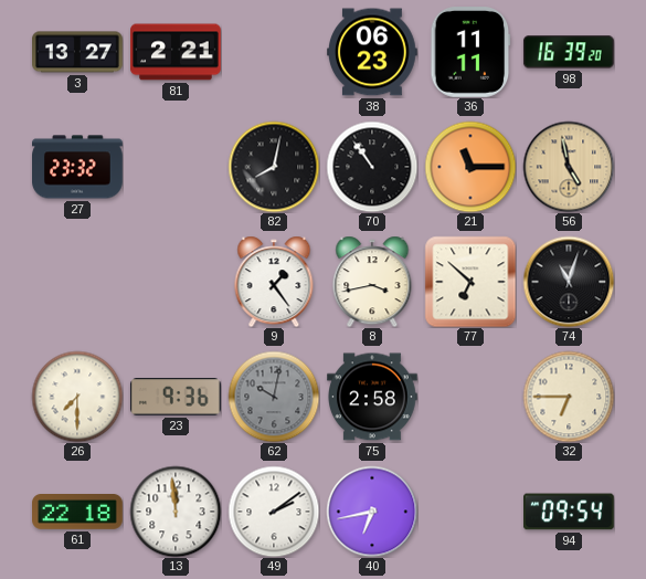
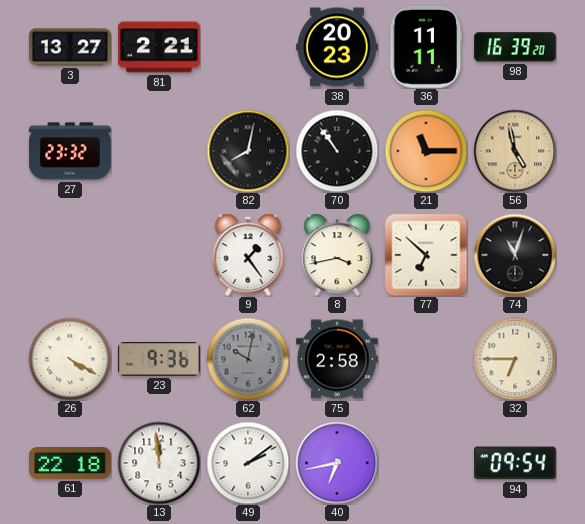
38: 06:23 -> 20:23
26: 7:30 -> 4:20
